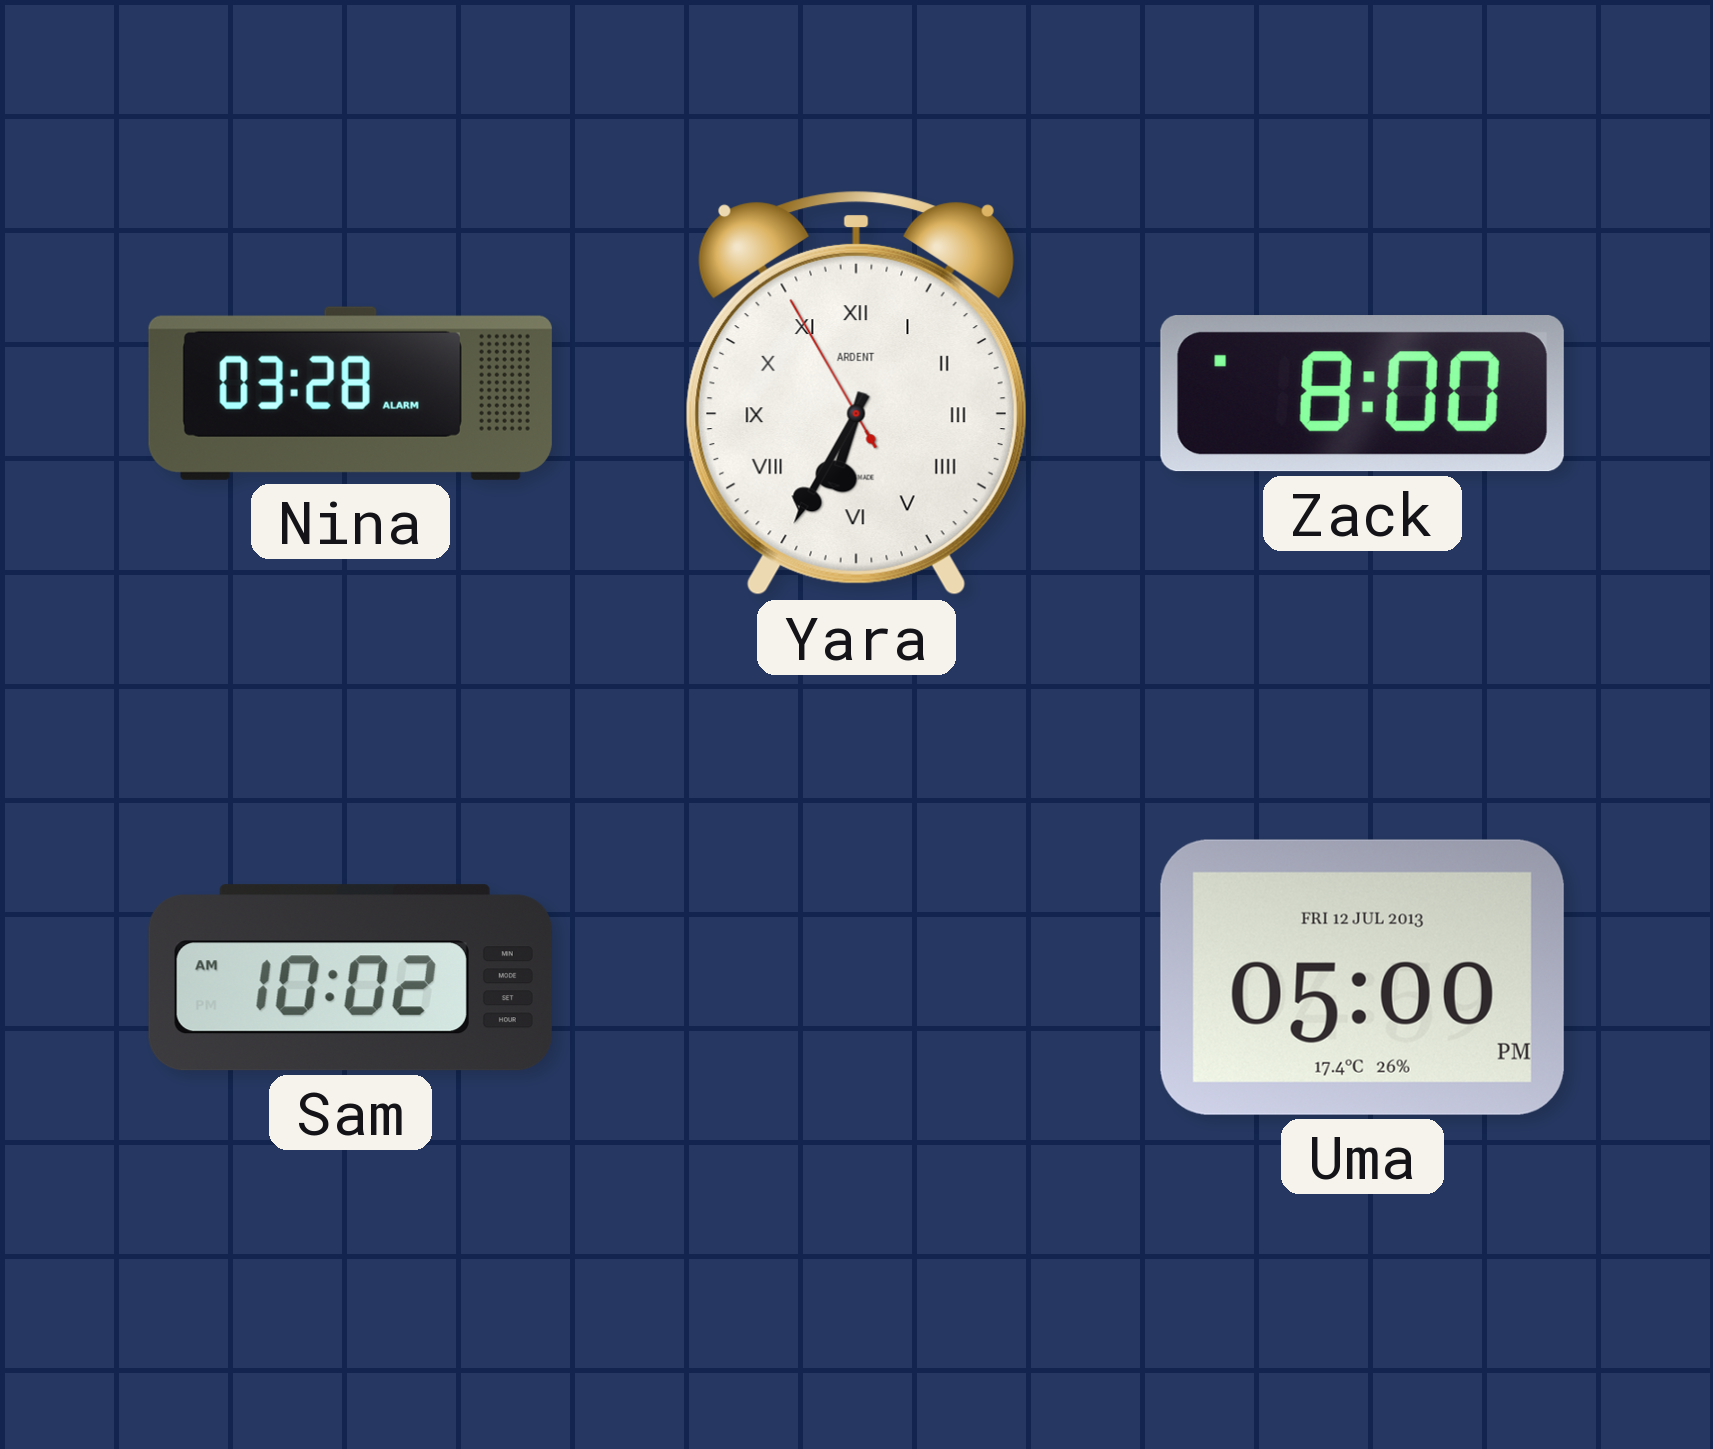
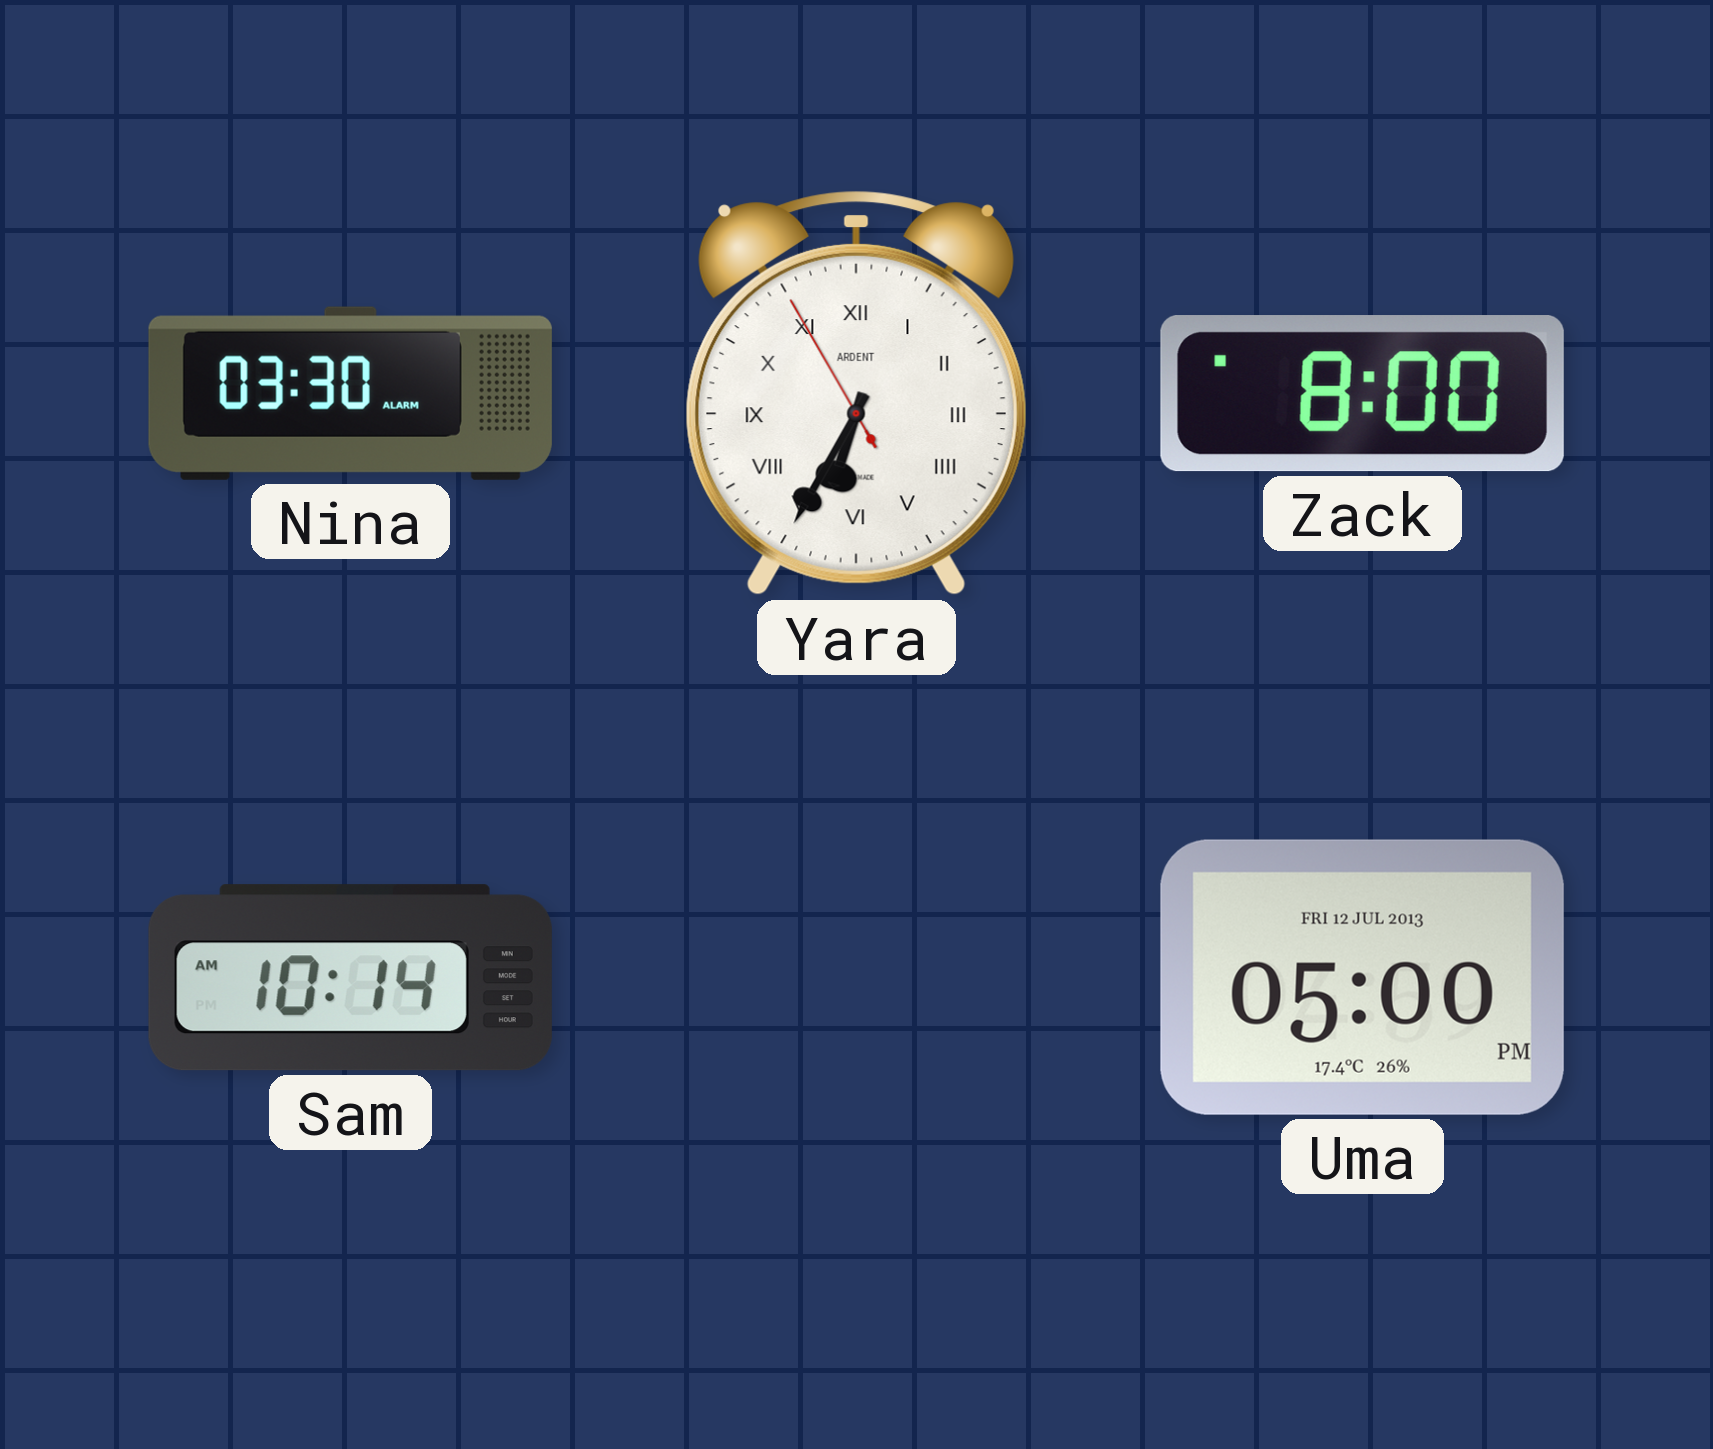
Nina: 03:28 -> 03:30
Sam: 10:02 -> 10:14
